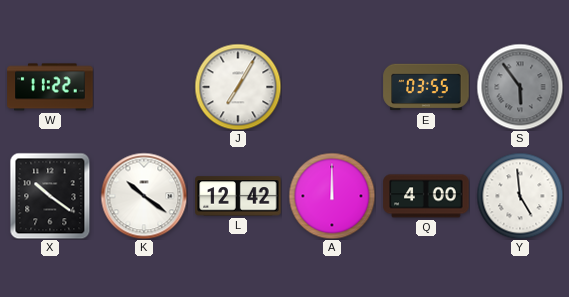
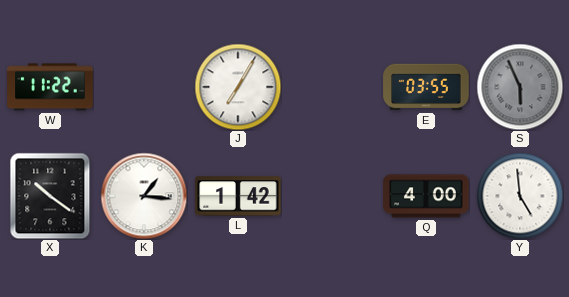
S: 5:54 -> 5:56
K: 10:21 -> 1:16
L: 12:42 -> 1:42
A: 12:00 -> none
